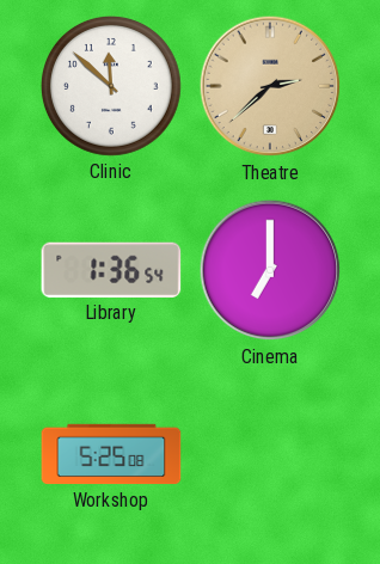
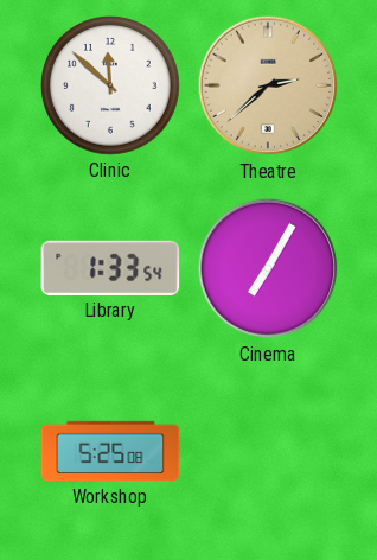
Library: 1:36 -> 1:33
Cinema: 7:00 -> 7:05
